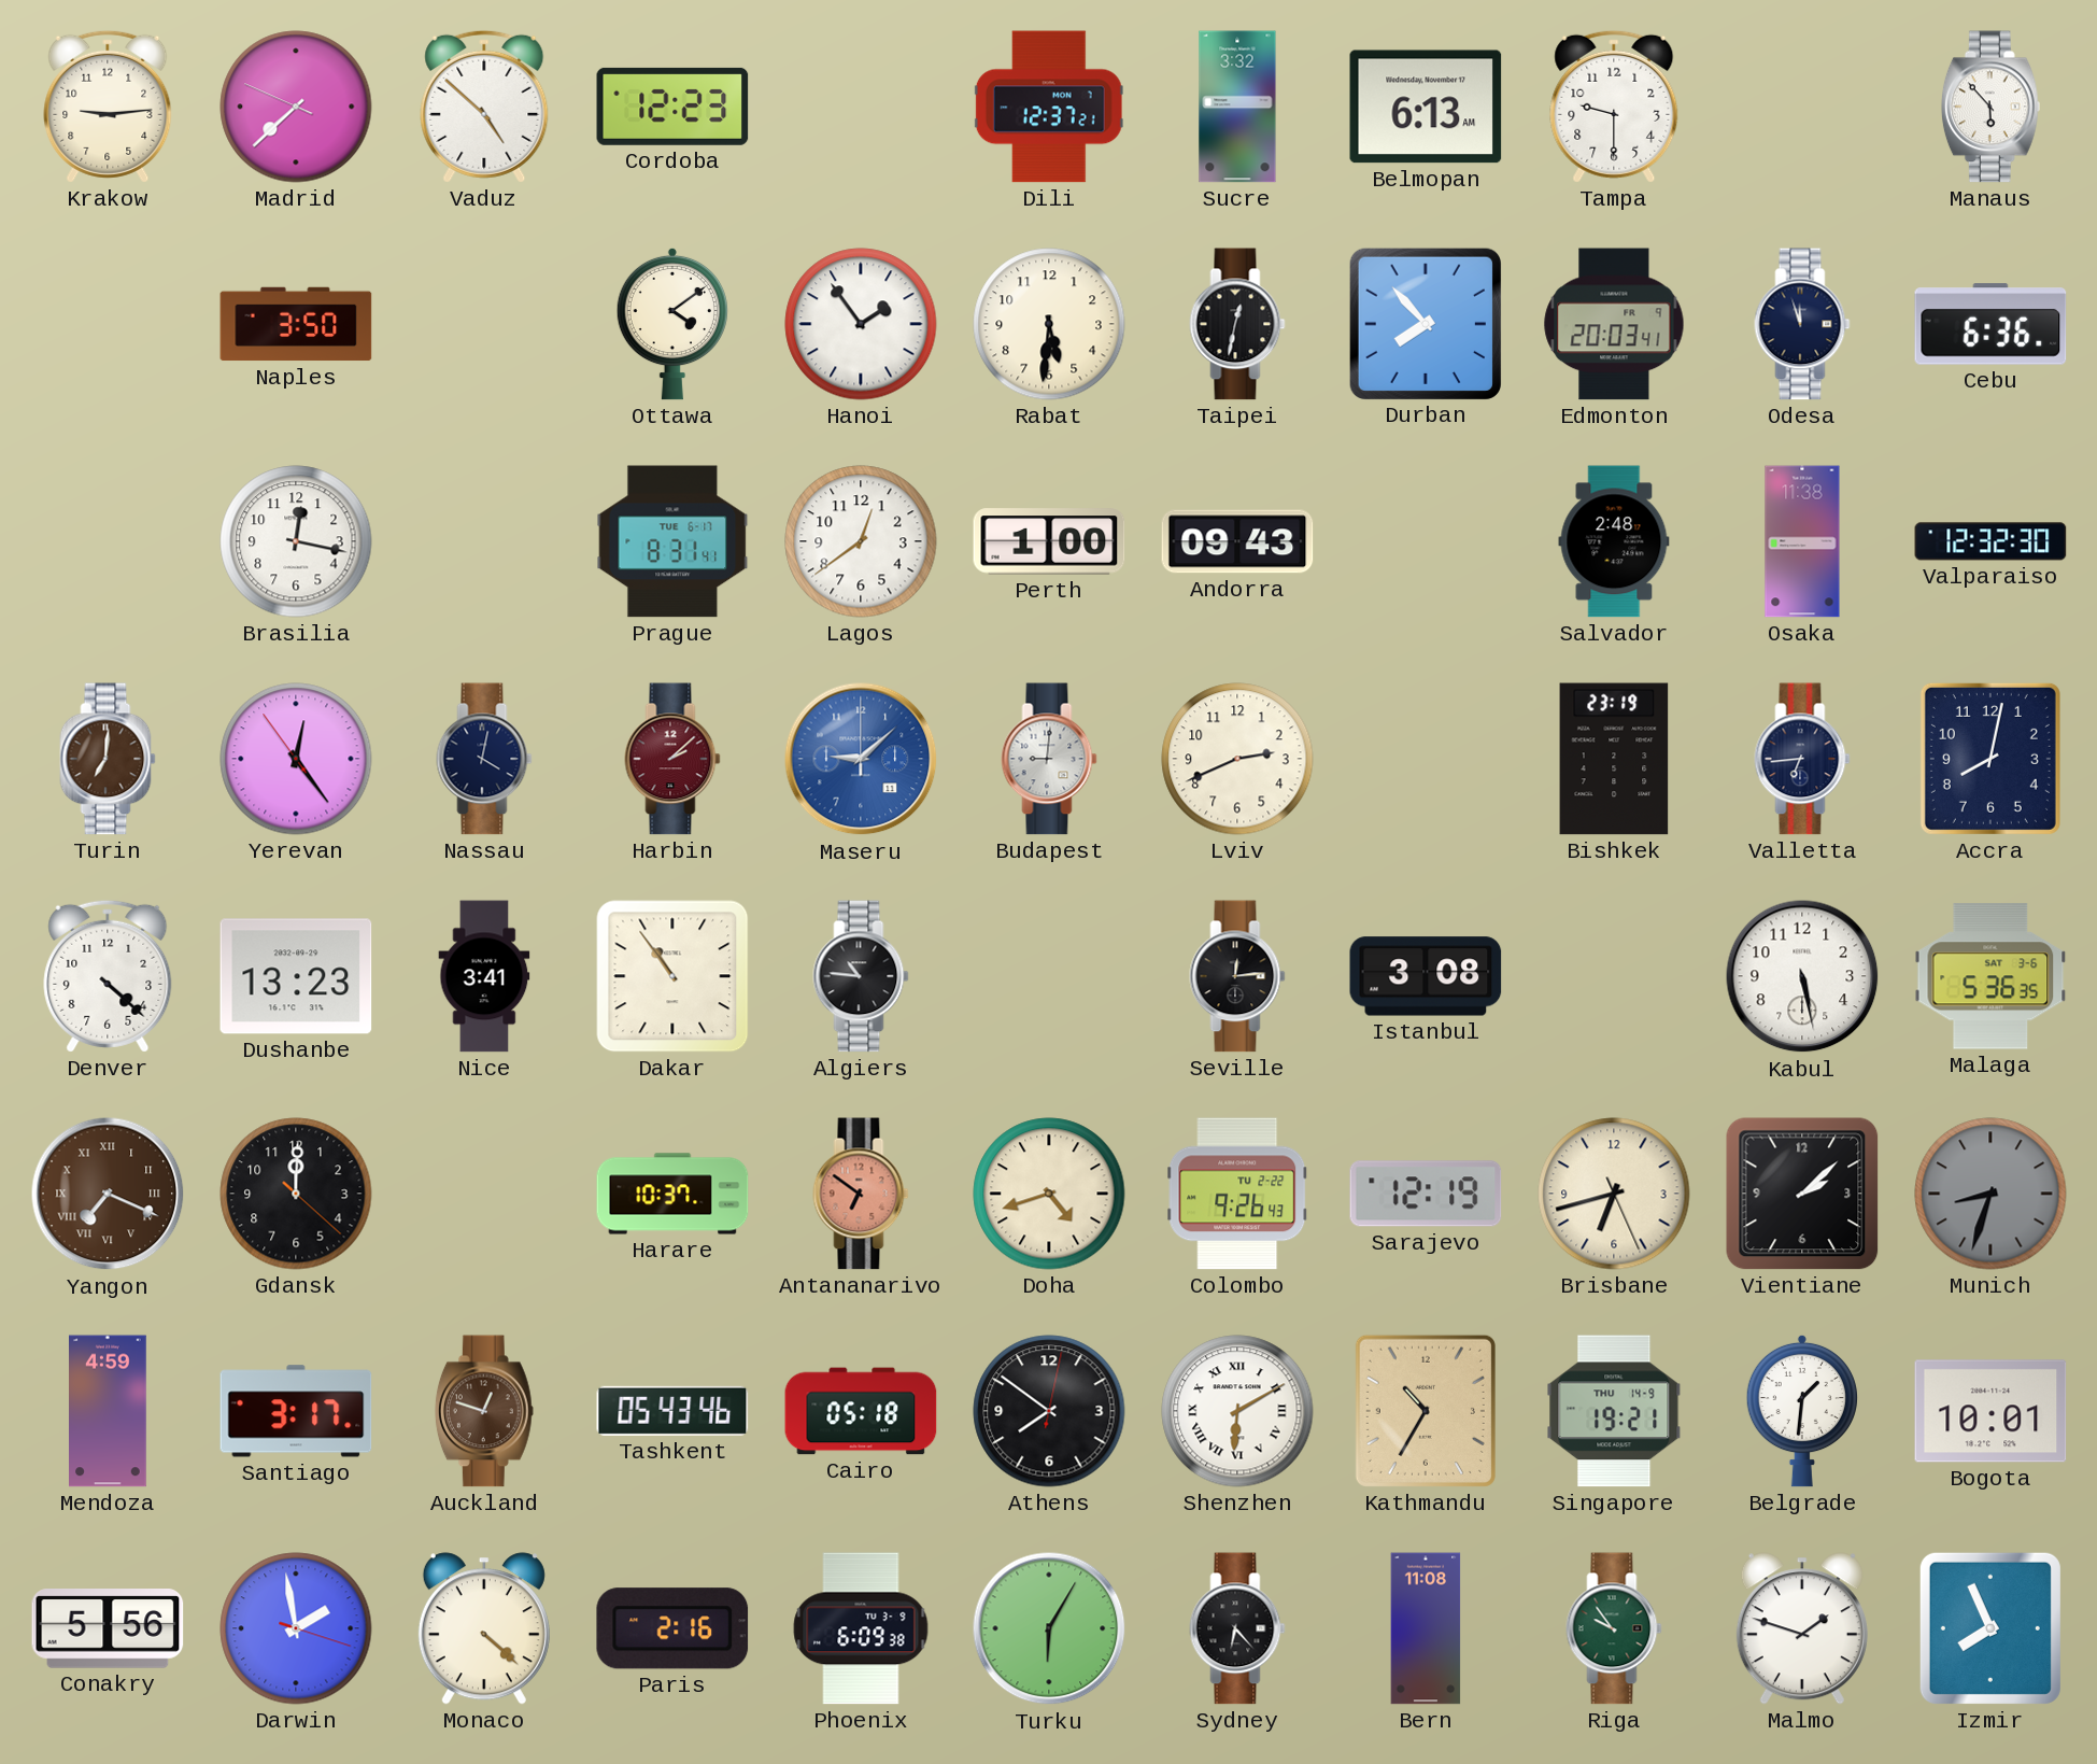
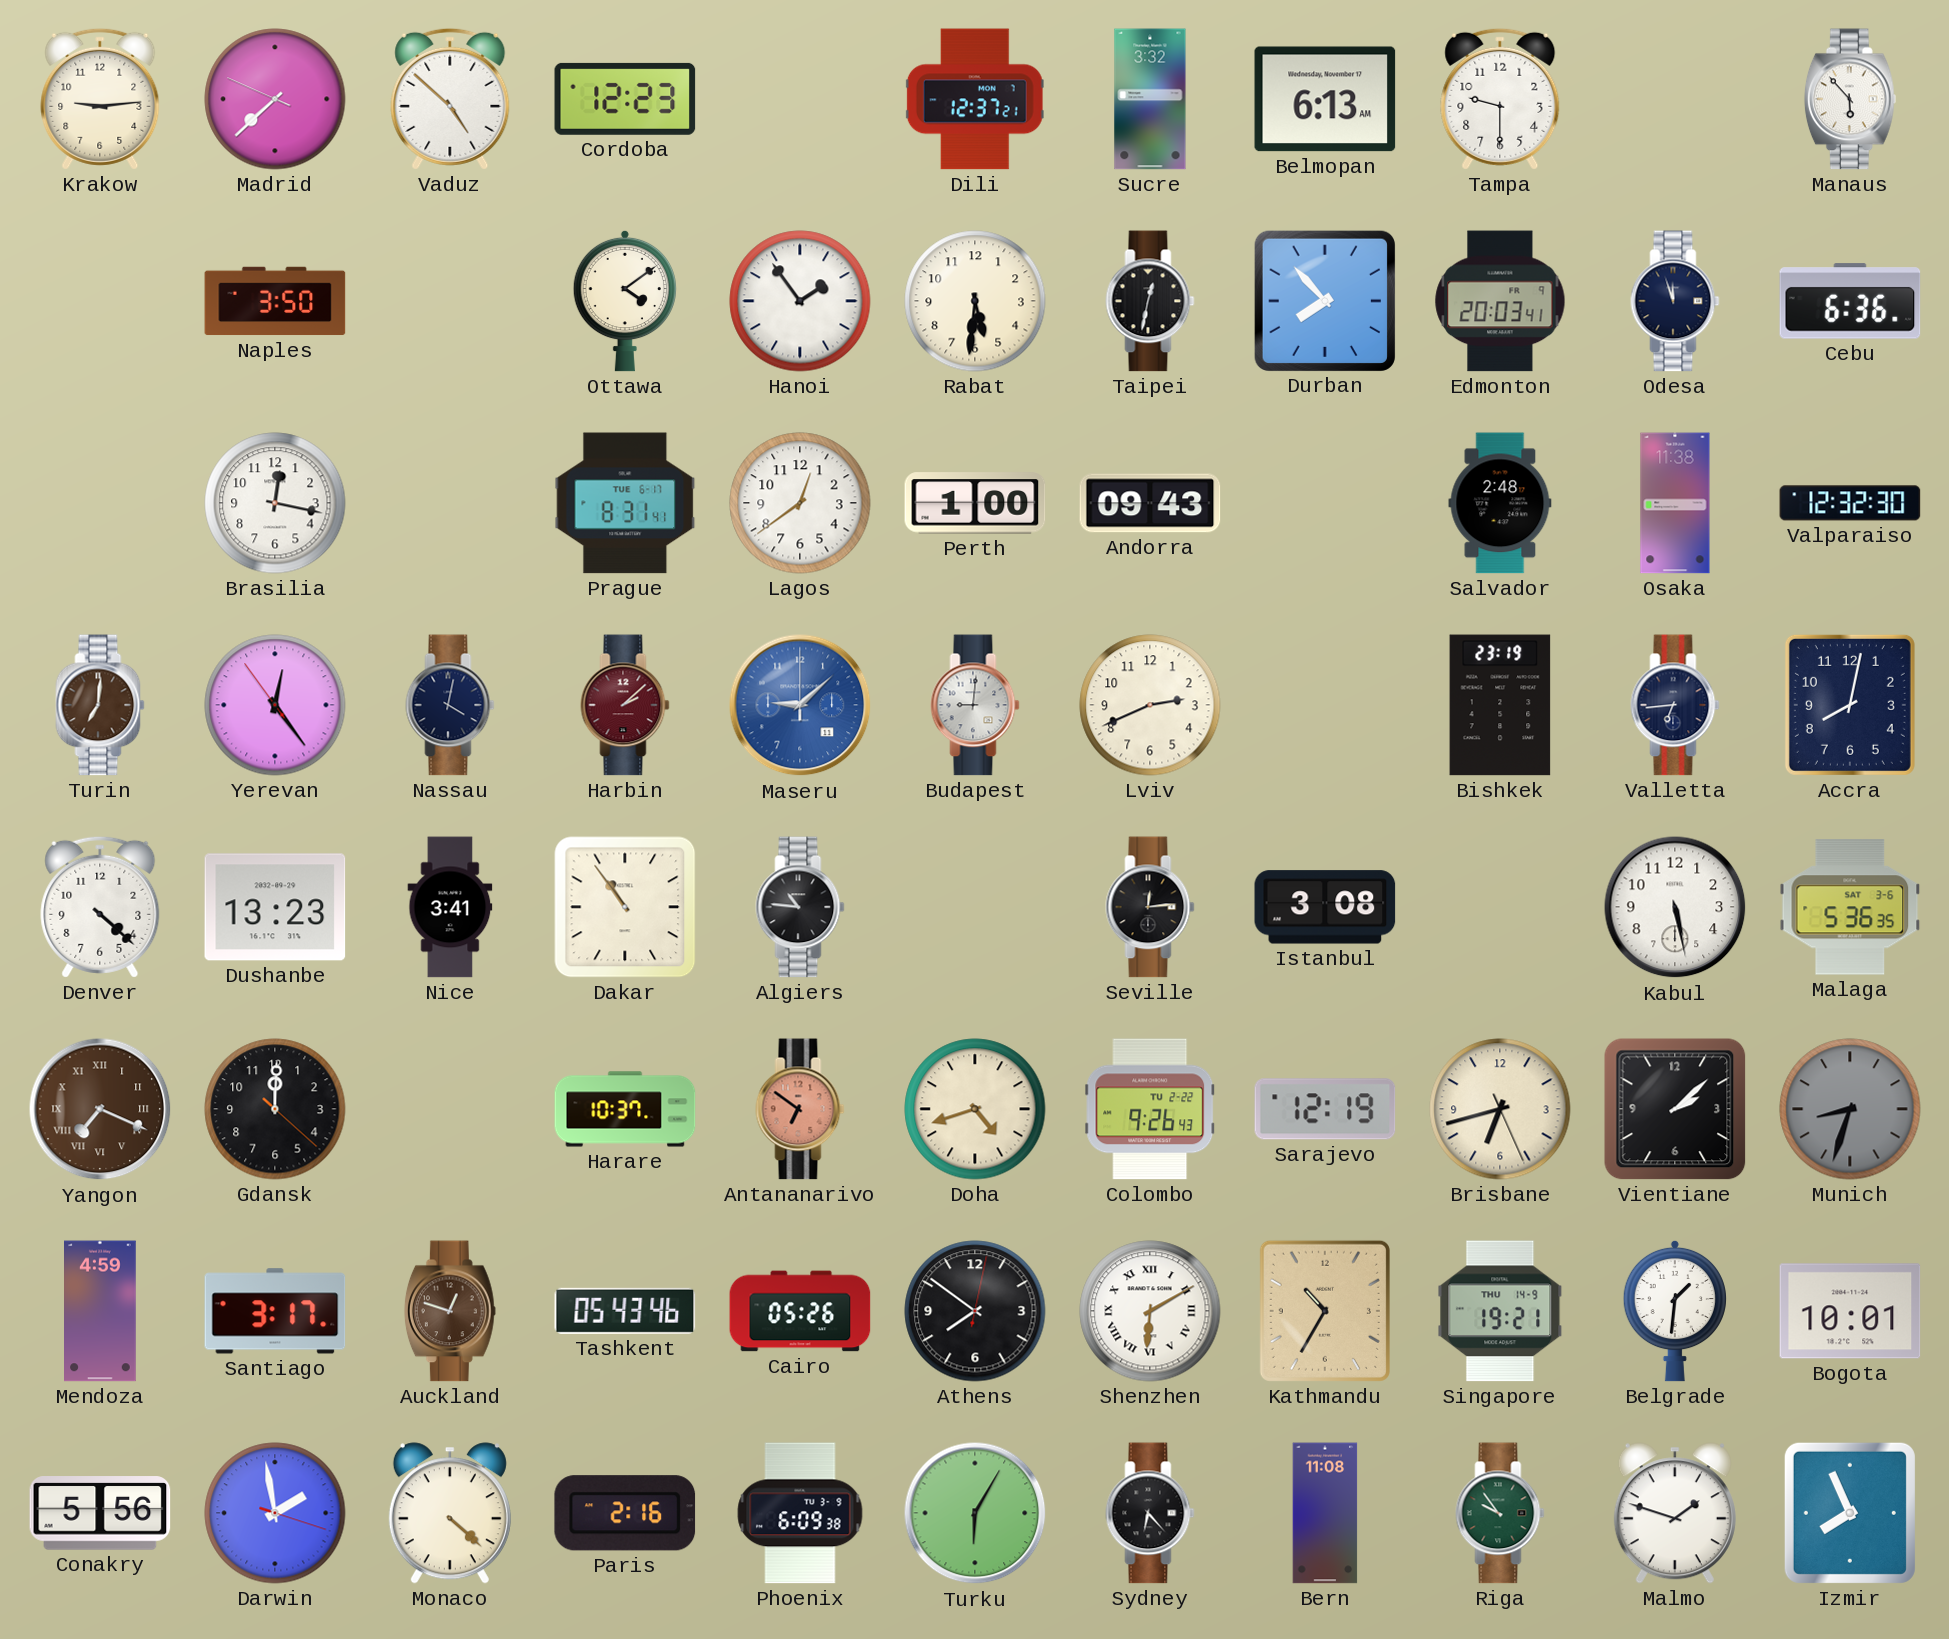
Cairo: 05:18 -> 05:26
